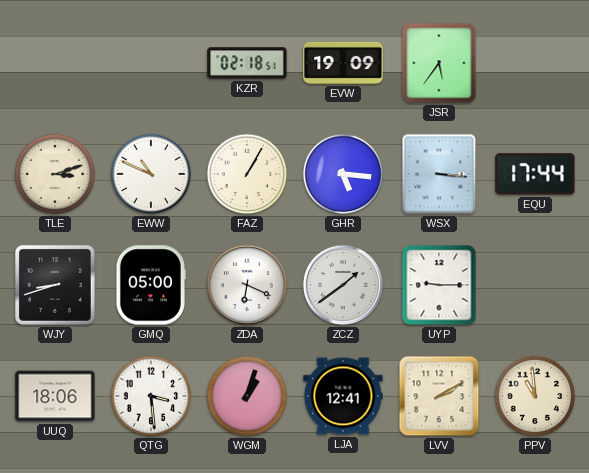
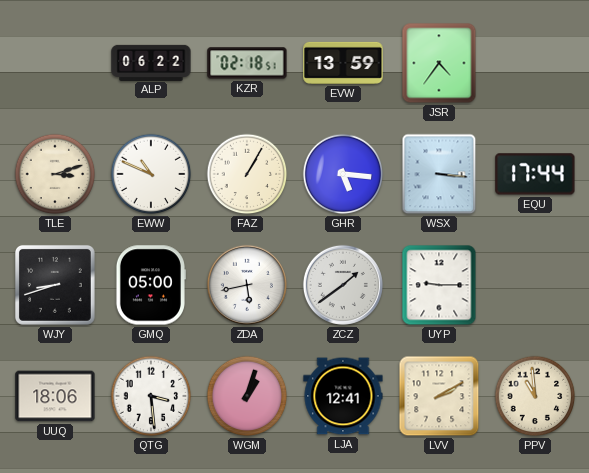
ALP: none -> 06:22
EVW: 19:09 -> 13:59
JSR: 5:36 -> 4:36
ZDA: 6:19 -> 5:43
